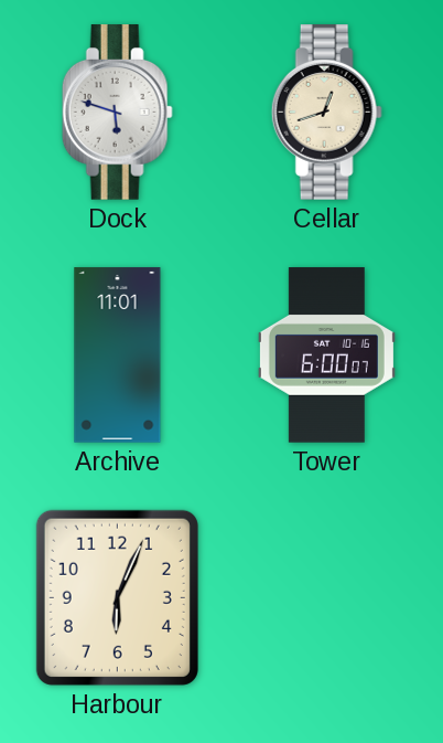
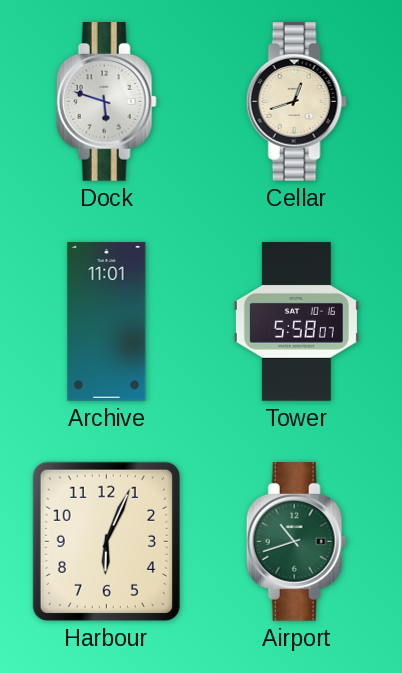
Tower: 6:00 -> 5:58
Airport: none -> 10:42
